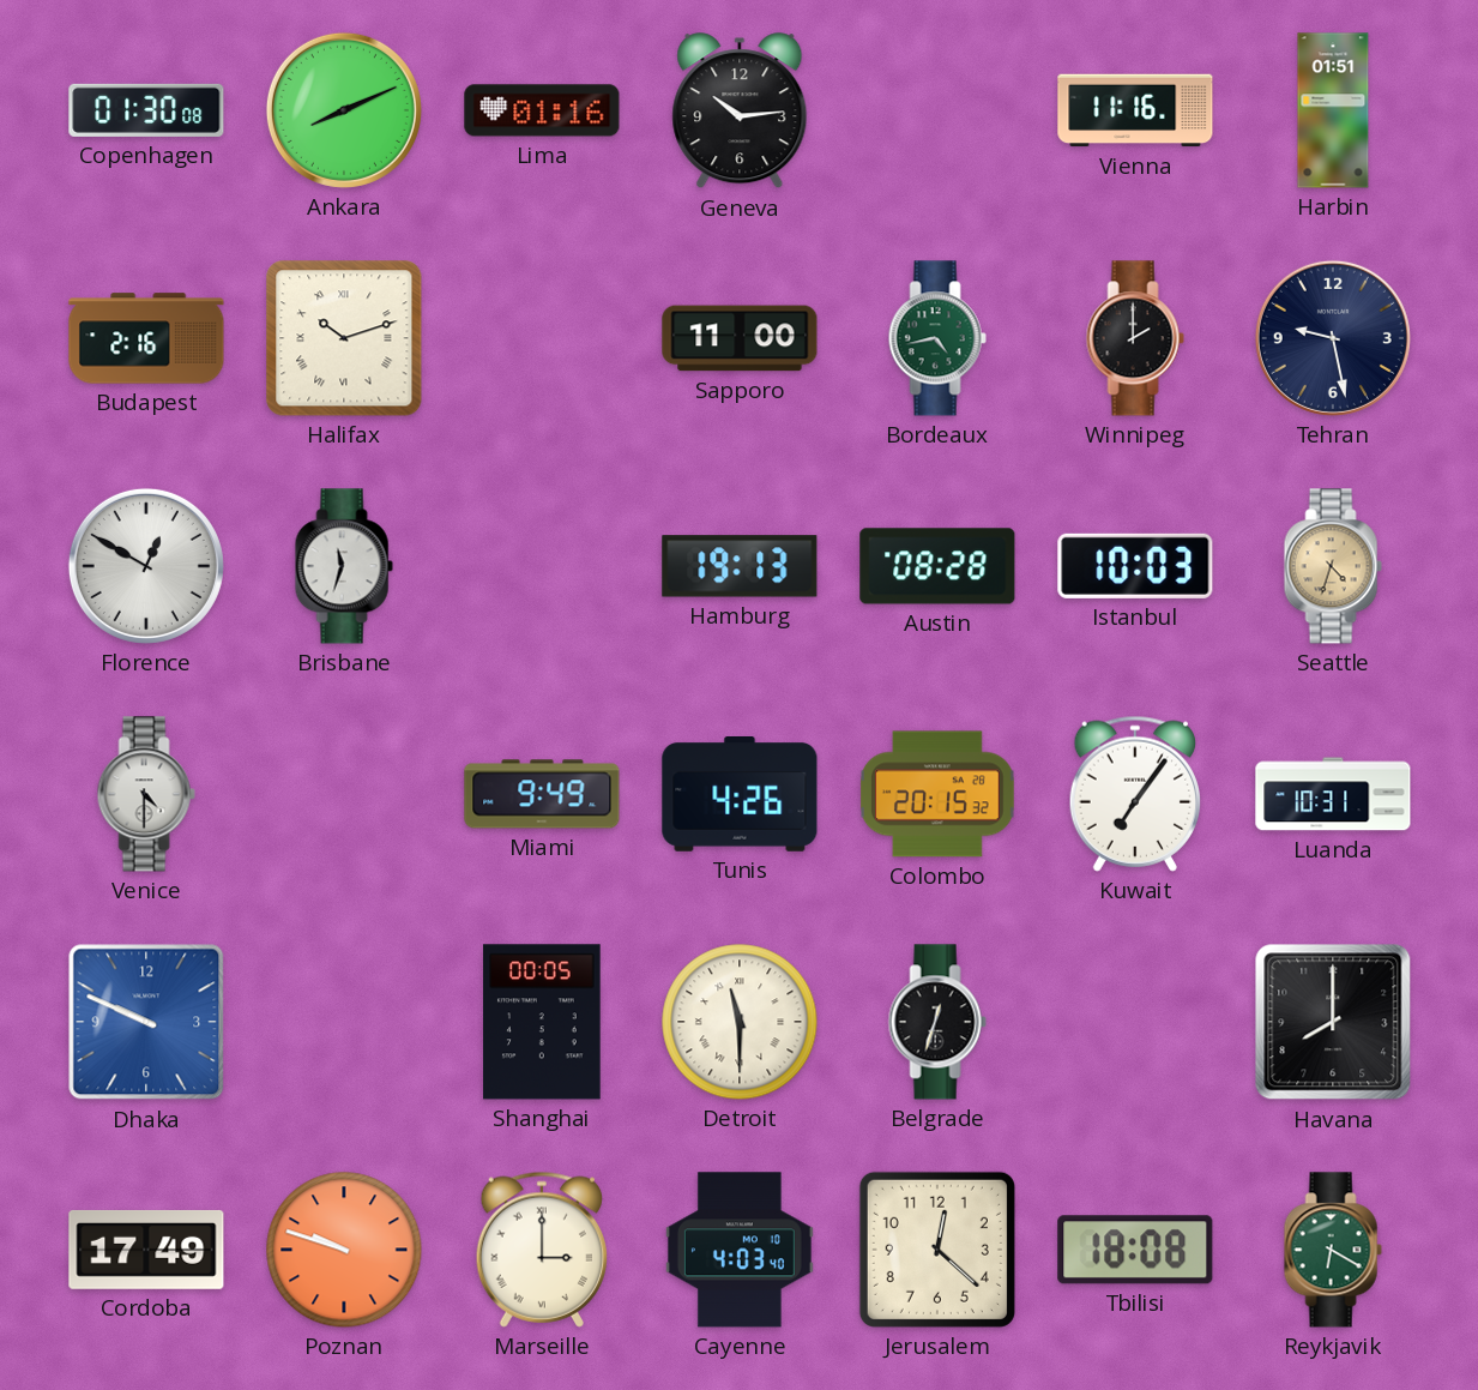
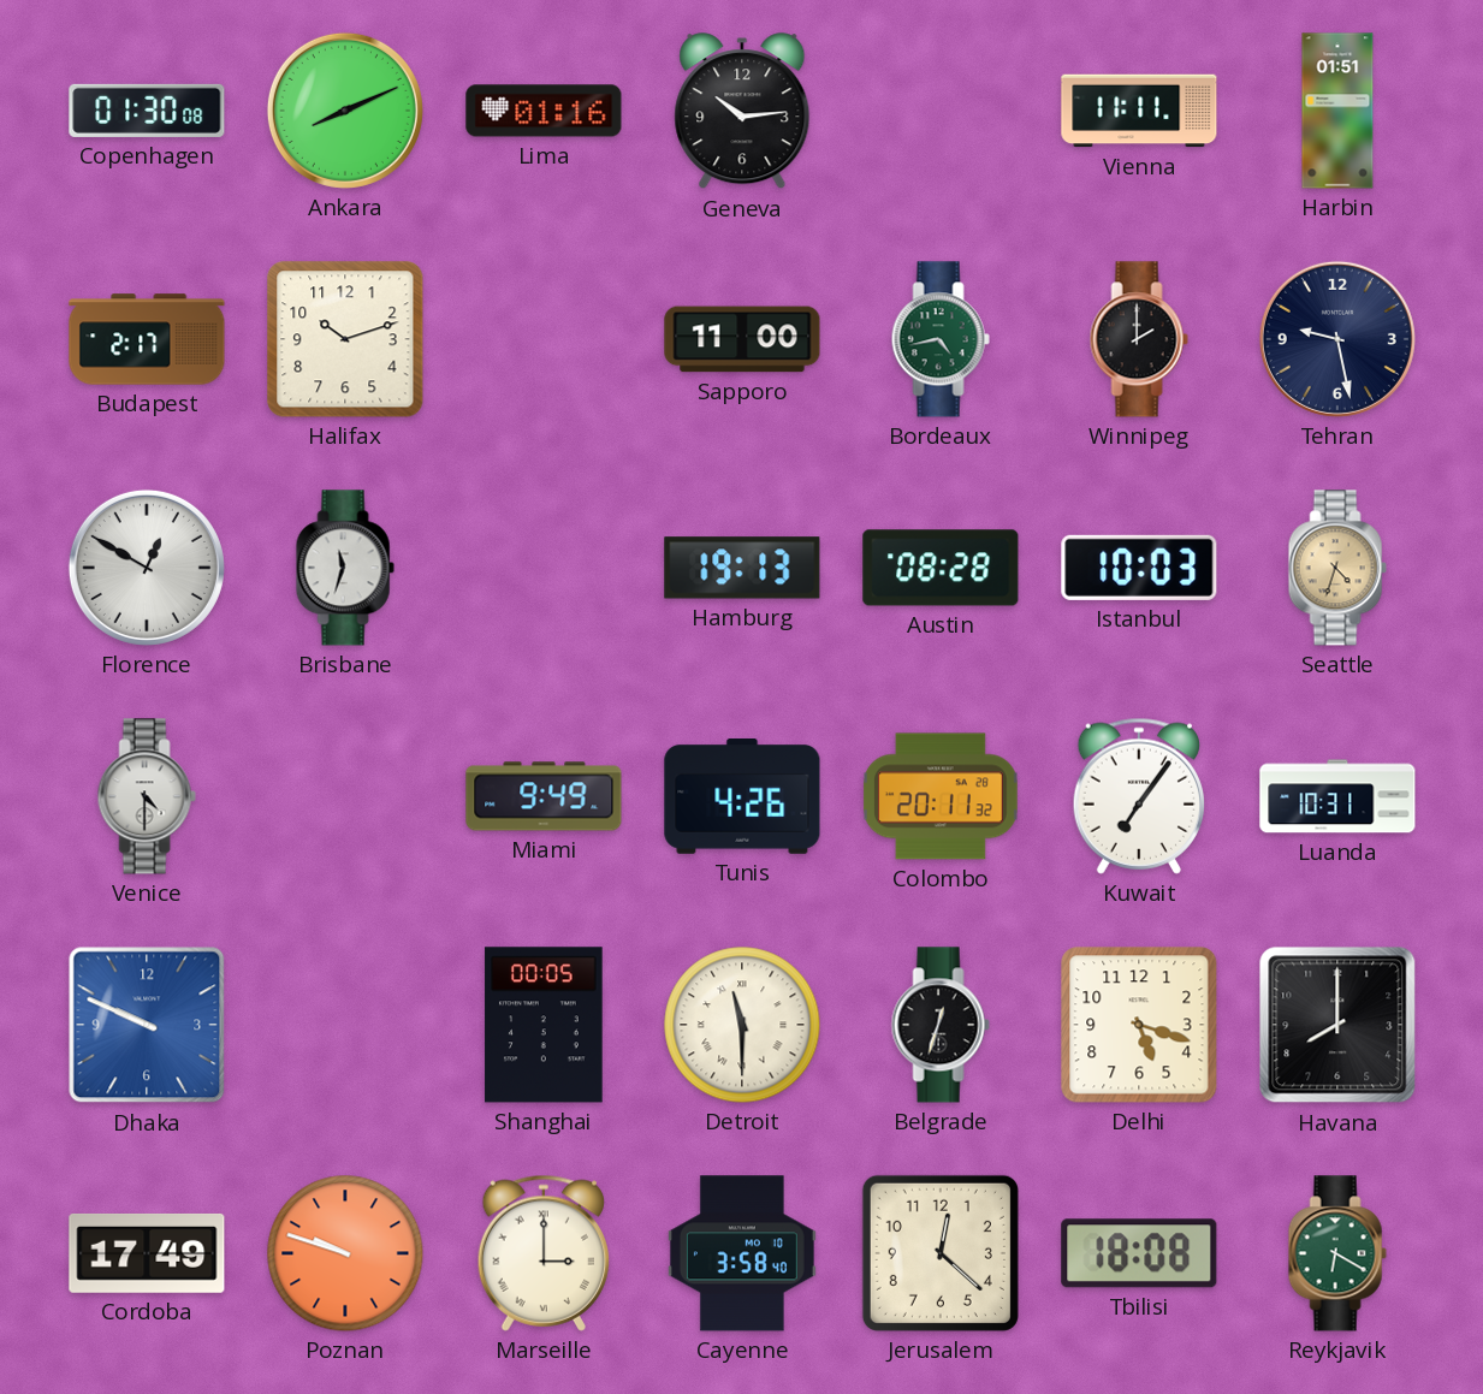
Vienna: 11:16 -> 11:11
Budapest: 2:16 -> 2:17
Halifax numerals: Roman -> Arabic
Colombo: 20:15 -> 20:11
Delhi: none -> 5:18
Cayenne: 4:03 -> 3:58
